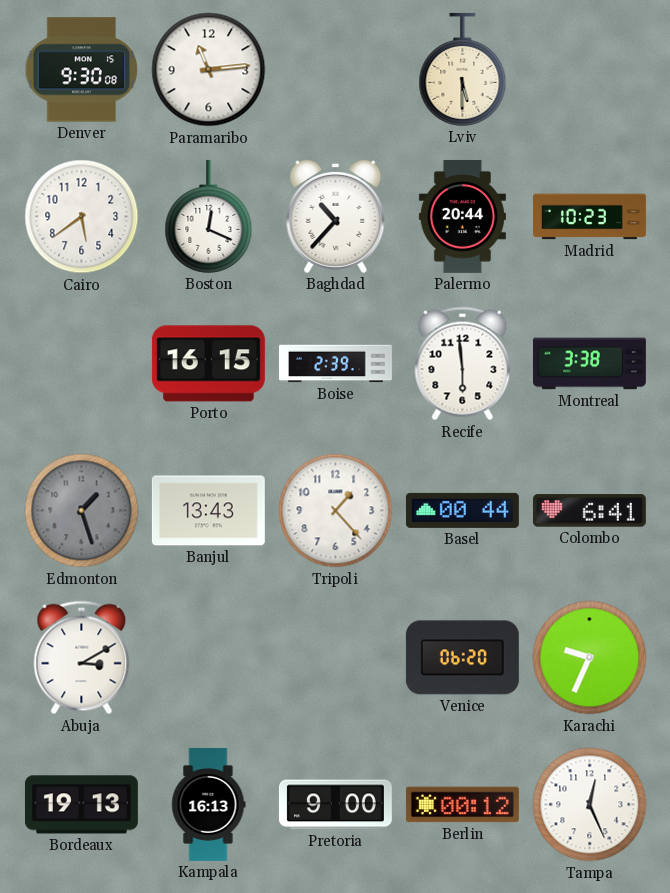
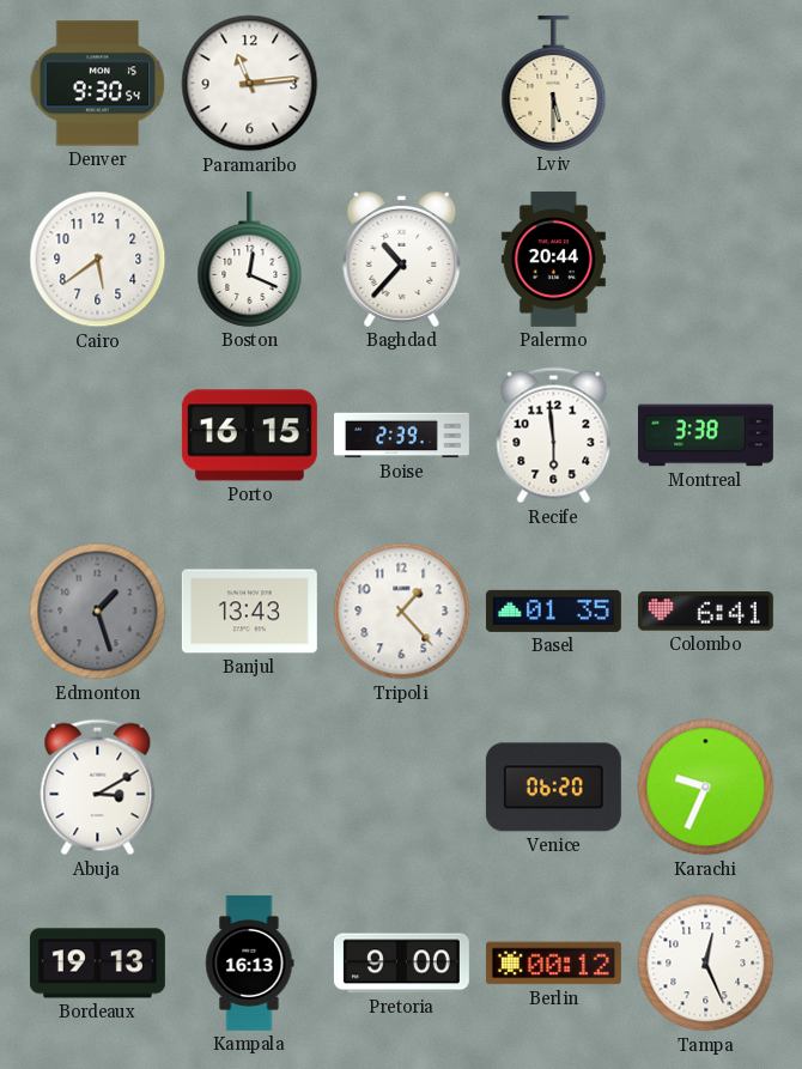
Denver: 9:30:08 -> 9:30:54
Madrid: 10:23 -> none
Basel: 00:44 -> 01:35
